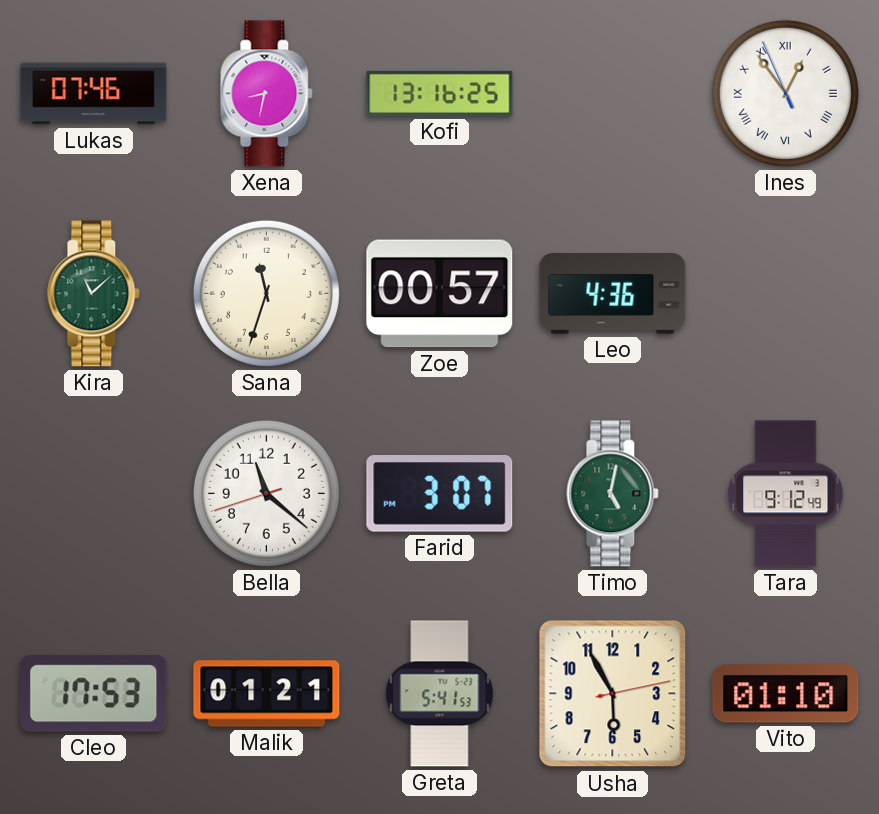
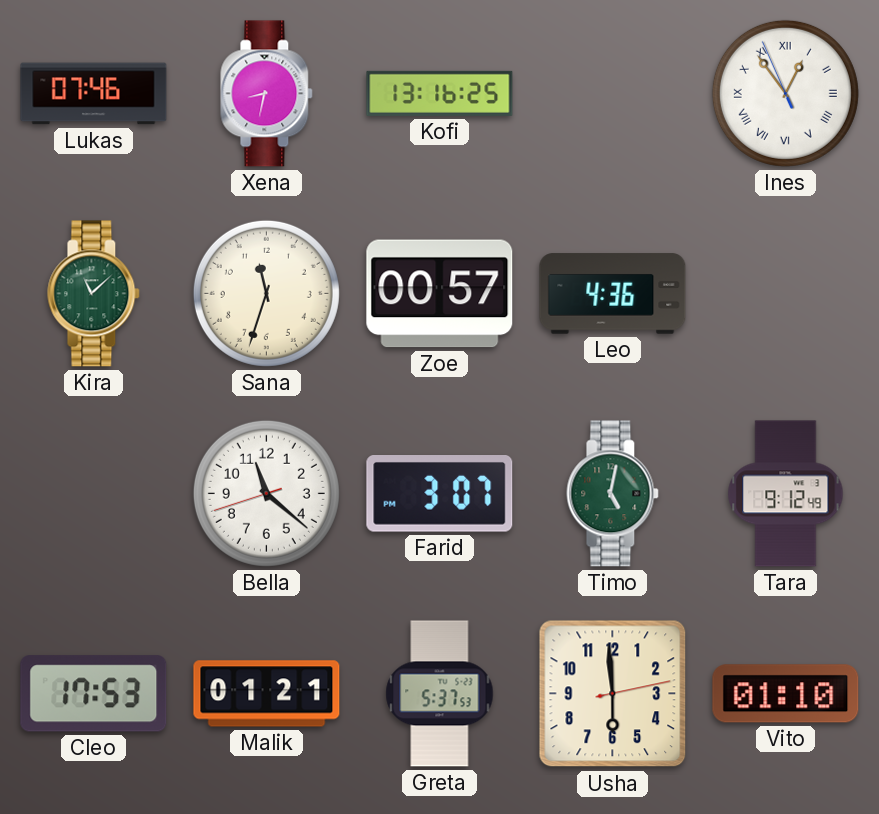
Greta: 5:41 -> 5:37
Usha: 5:55 -> 5:59
